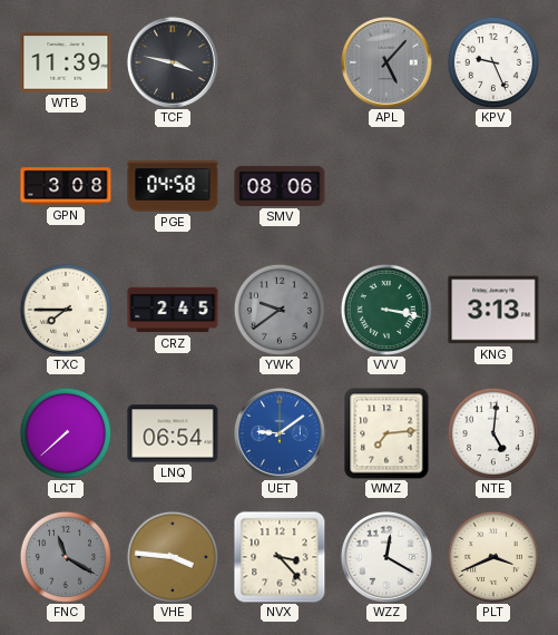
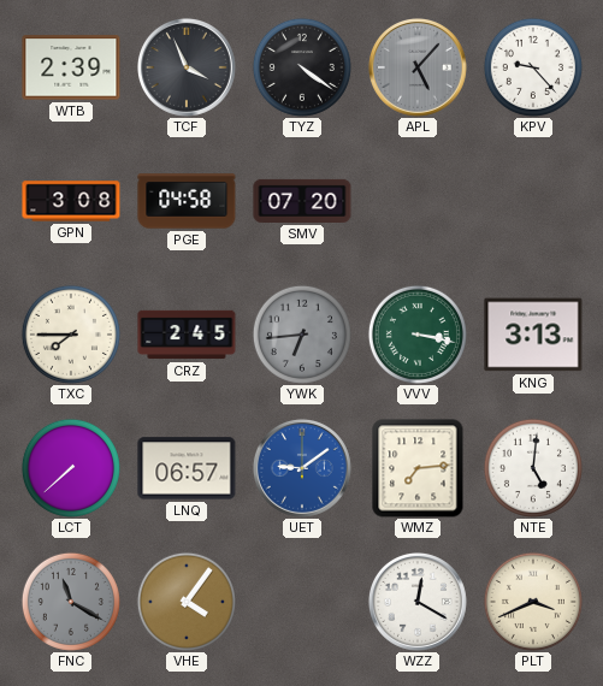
WTB: 11:39 -> 2:39
TCF: 3:47 -> 3:56
TYZ: none -> 4:21
KPV: 9:26 -> 9:23
SMV: 08:06 -> 07:20
YWK: 9:39 -> 6:44
LNQ: 06:54 -> 06:57
VHE: 3:46 -> 4:06
NVX: 3:23 -> none
